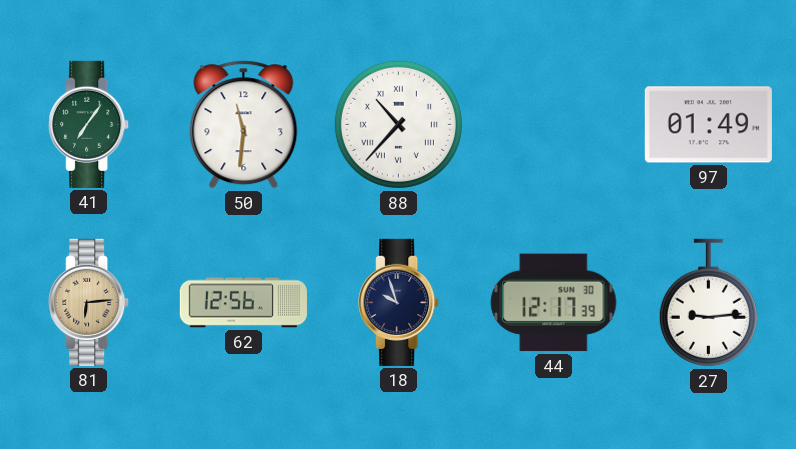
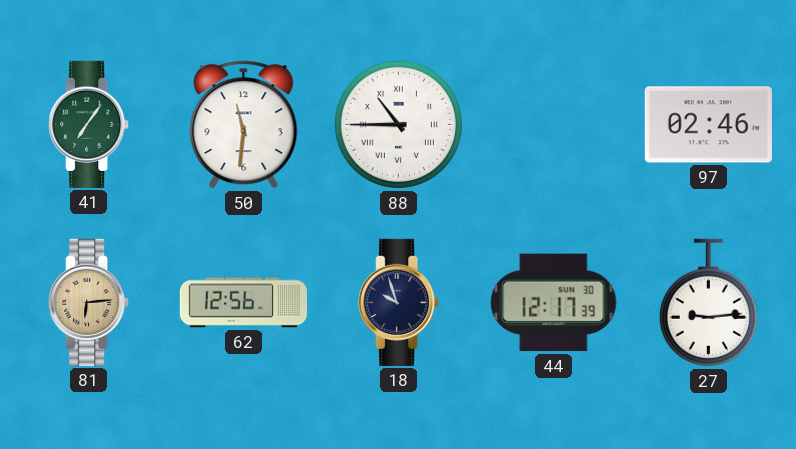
88: 10:37 -> 10:45
97: 01:49 -> 02:46
